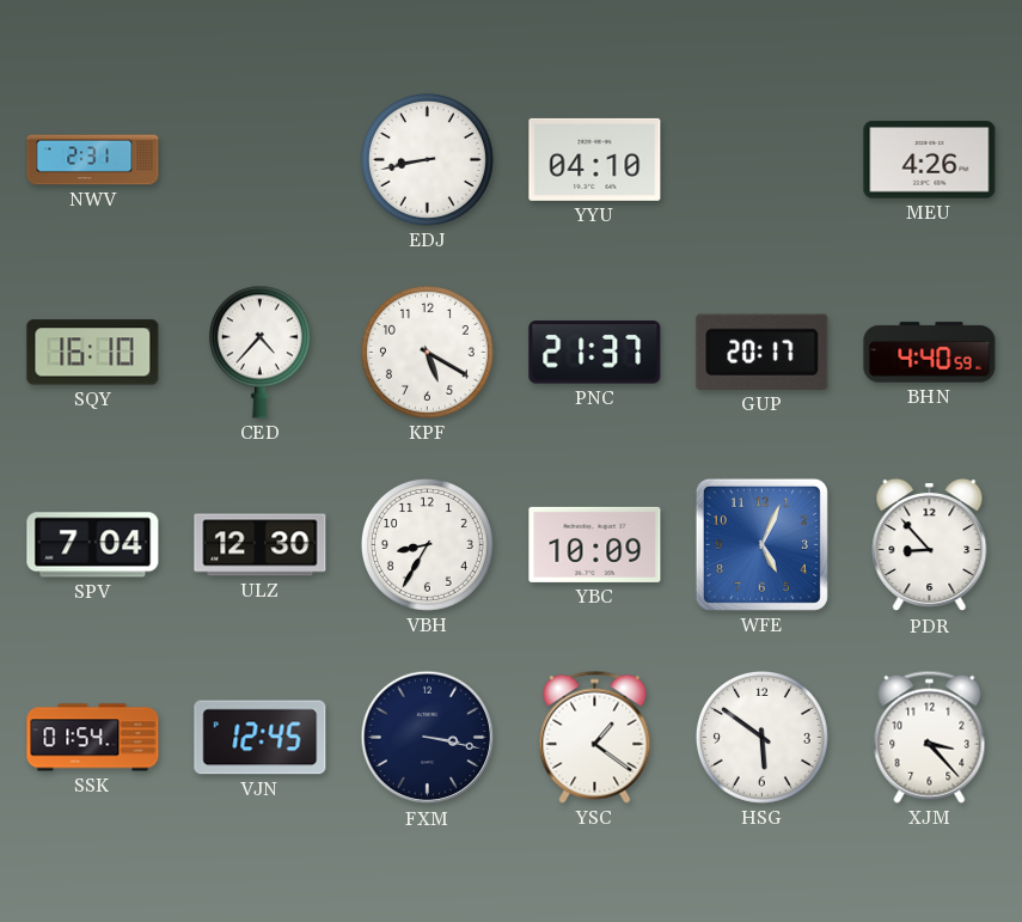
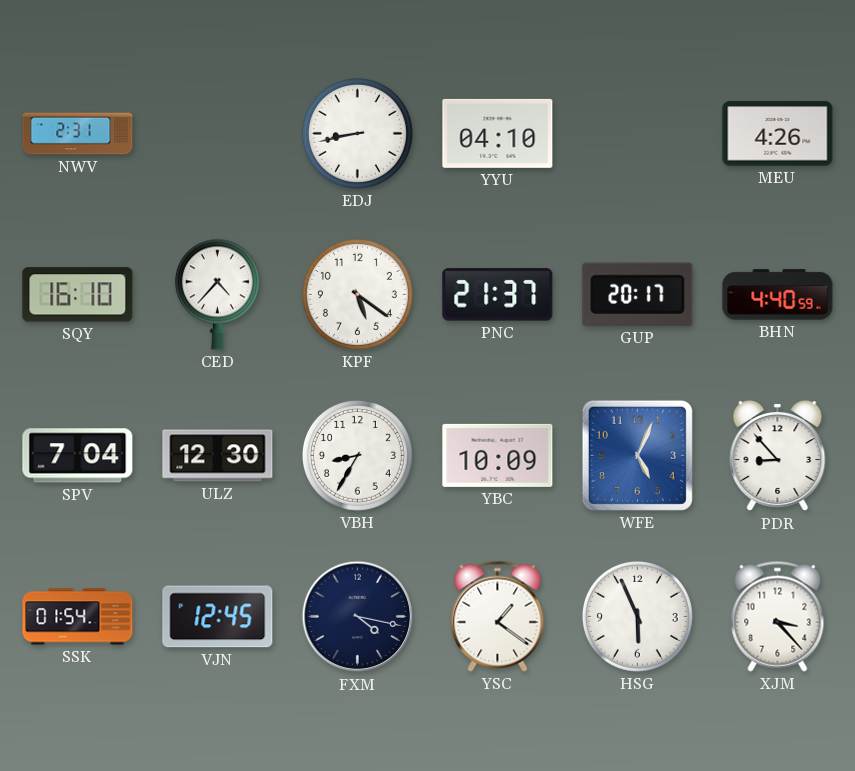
KPF: 5:20 -> 5:21
FXM: 3:17 -> 4:17
HSG: 5:51 -> 5:56
